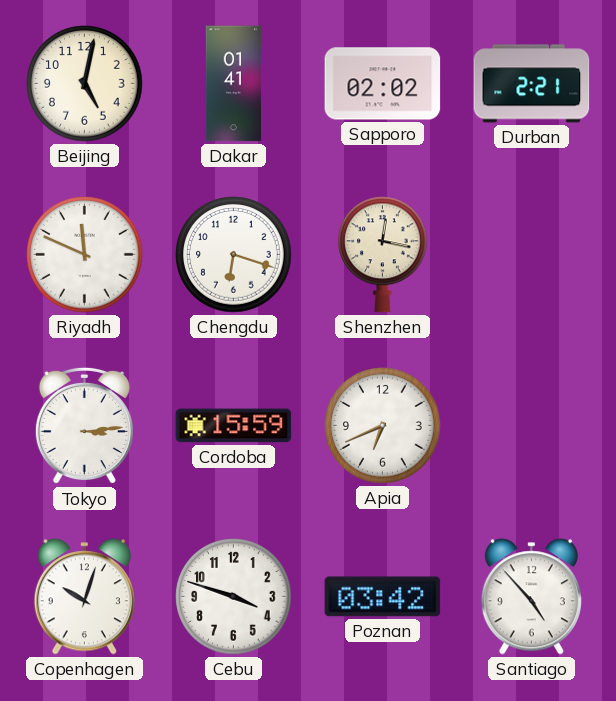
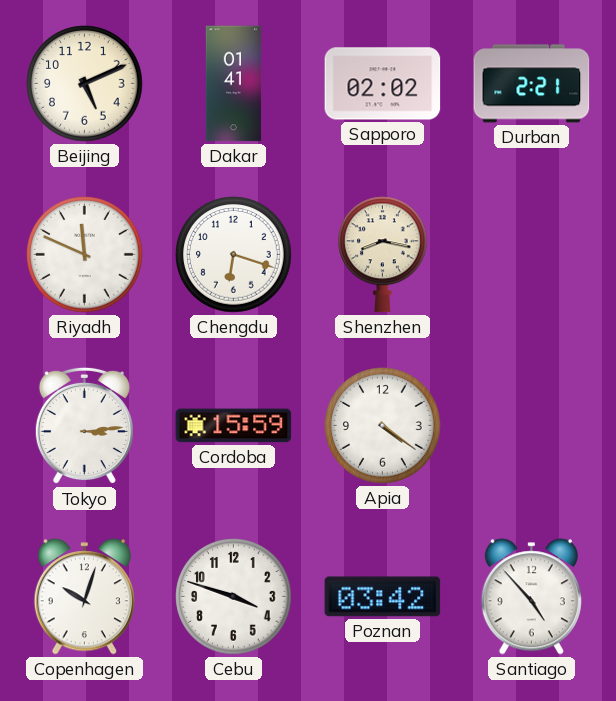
Beijing: 5:02 -> 5:11
Shenzhen: 12:17 -> 8:17
Apia: 6:41 -> 4:21
